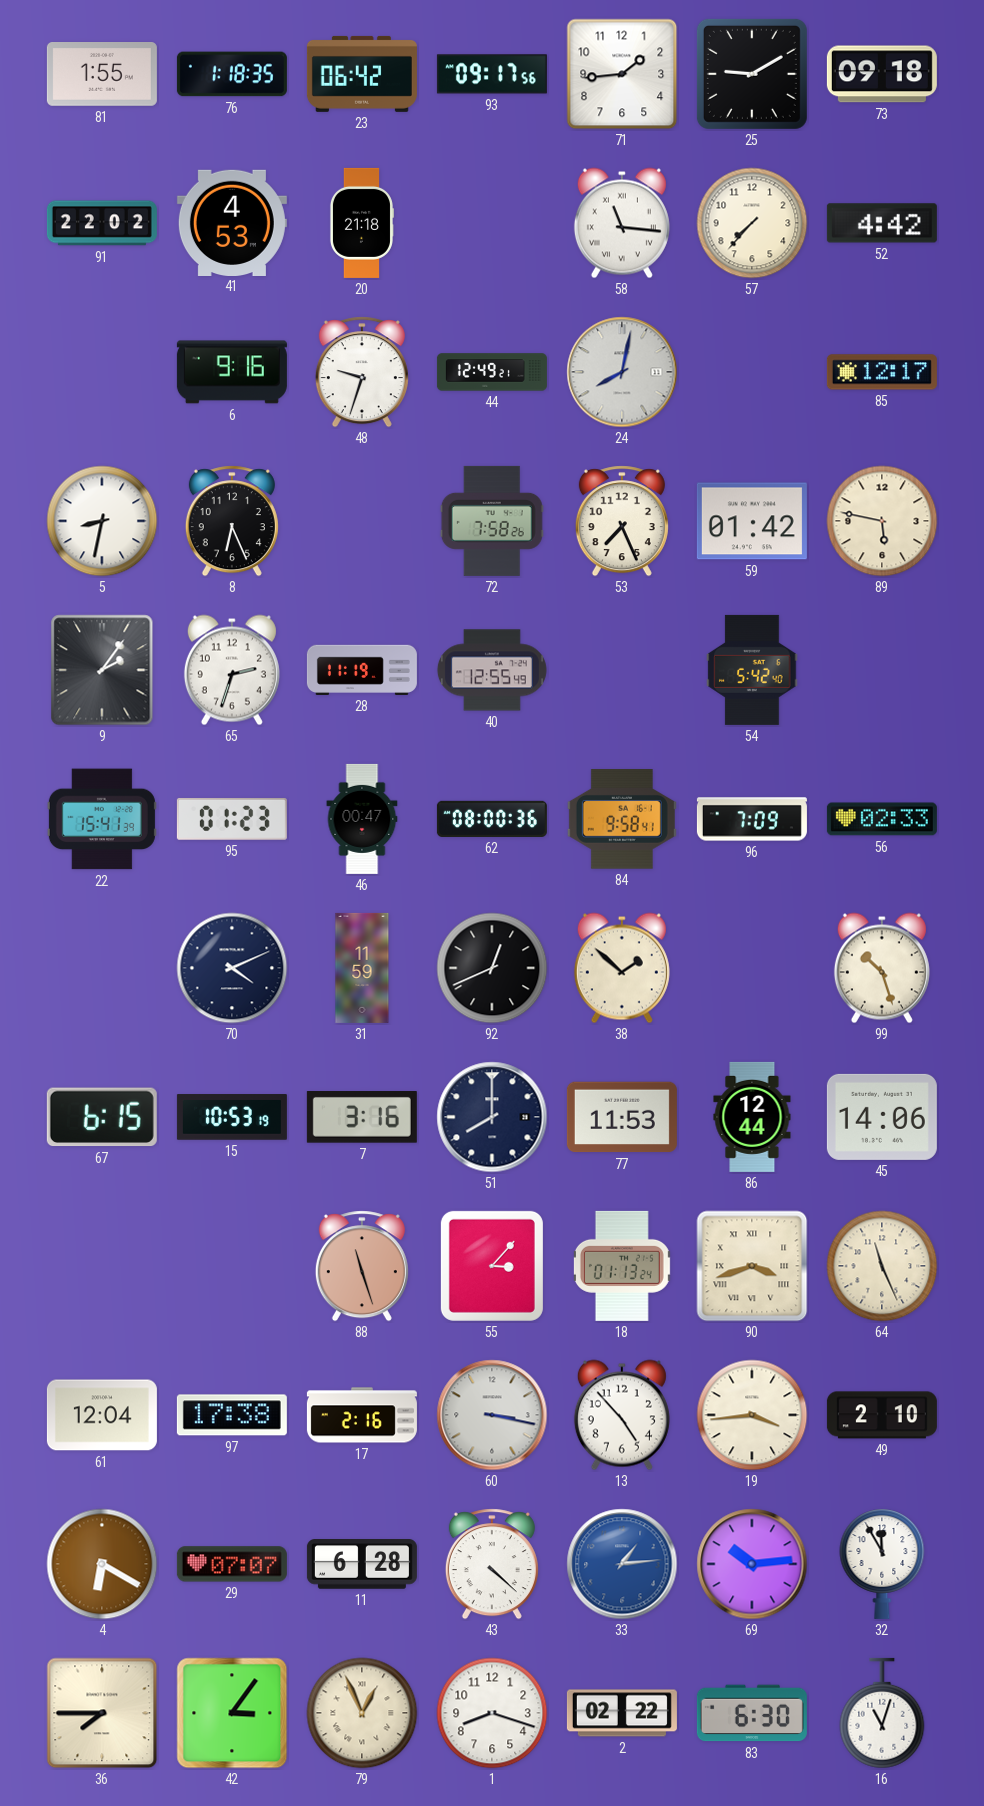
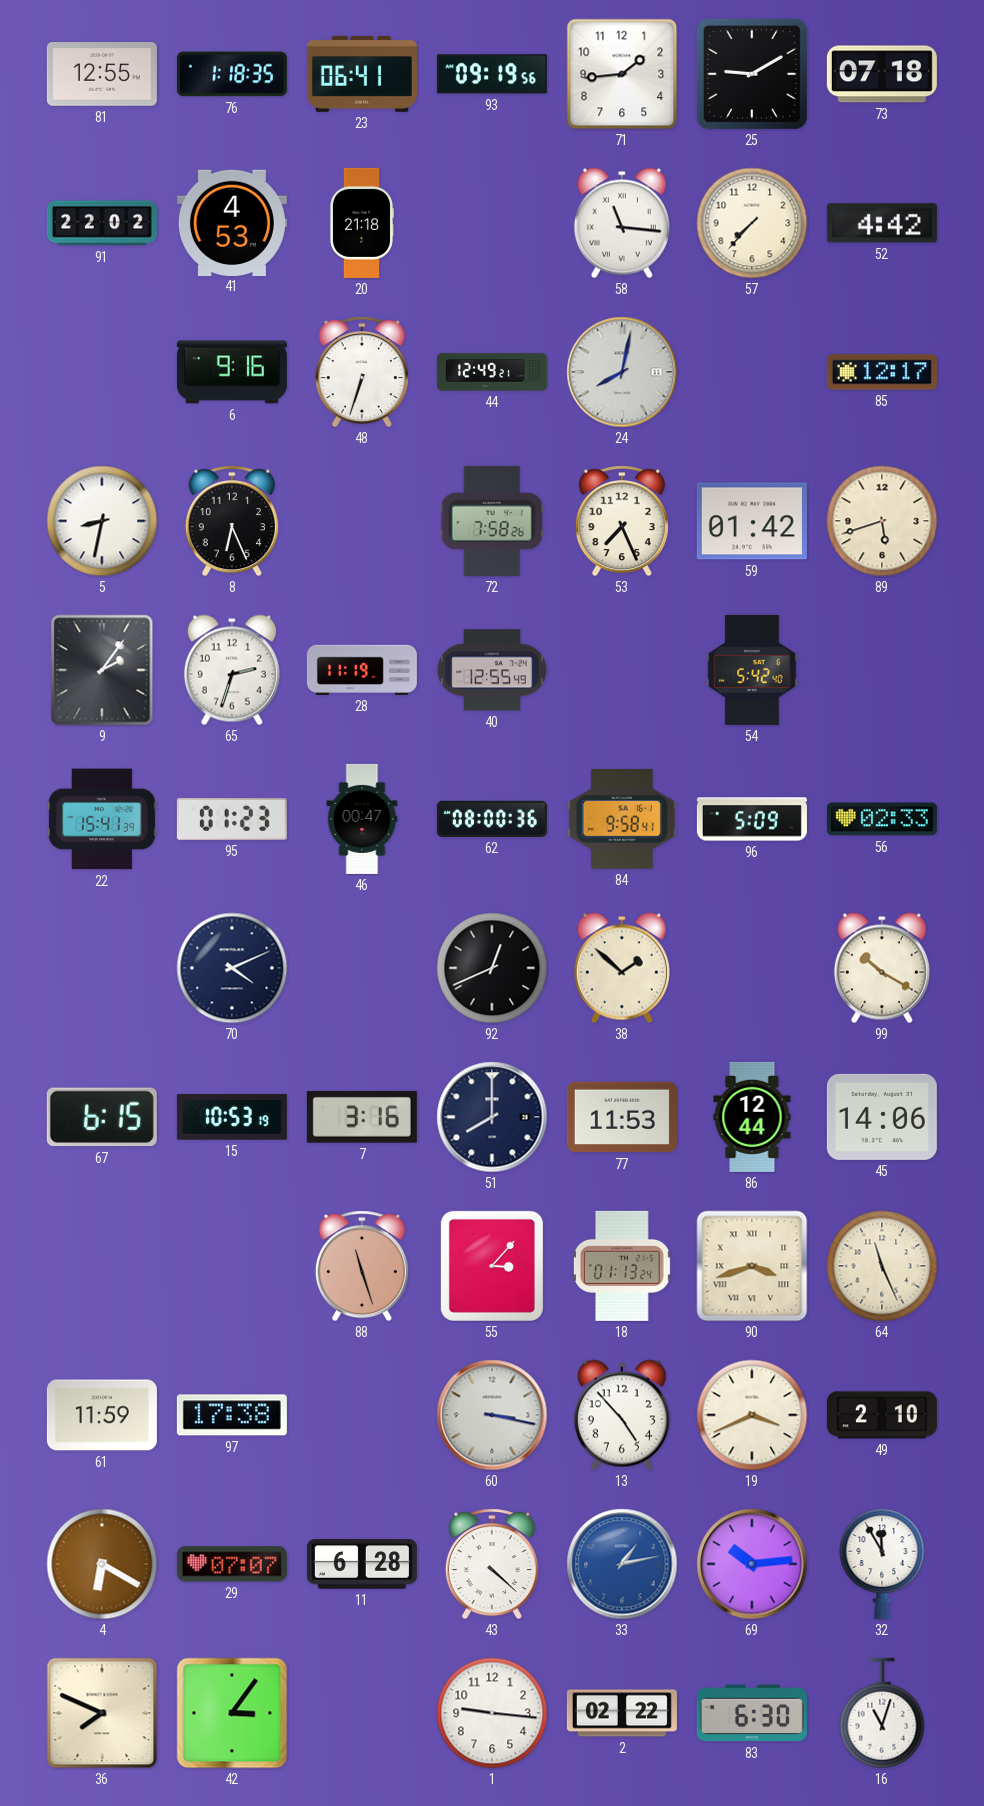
81: 1:55 -> 12:55
23: 06:42 -> 06:41
93: 09:17 -> 09:19
73: 09:18 -> 07:18
48: 9:33 -> 6:33
89: 5:47 -> 5:42
96: 7:09 -> 5:09
31: 11:59 -> none
99: 10:27 -> 10:20
61: 12:04 -> 11:59
17: 2:16 -> none
19: 3:44 -> 3:41
33: 1:14 -> 1:13
36: 7:45 -> 7:49
79: 12:56 -> none
1: 8:18 -> 9:16
